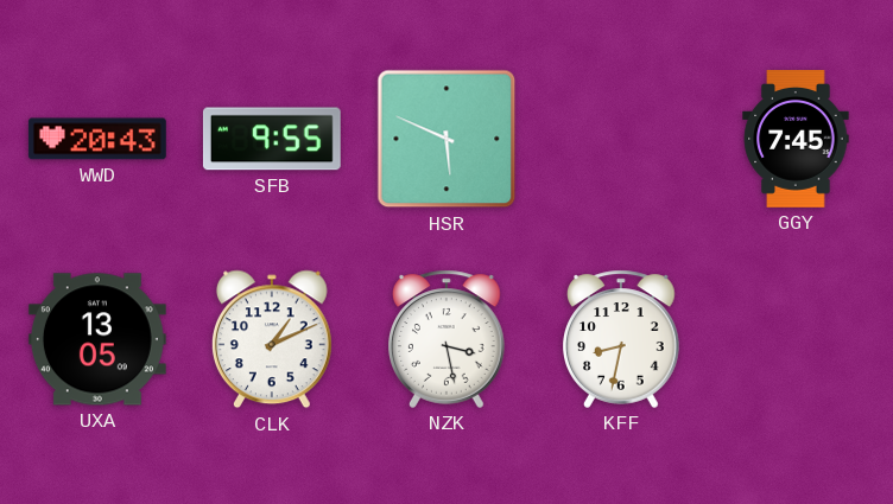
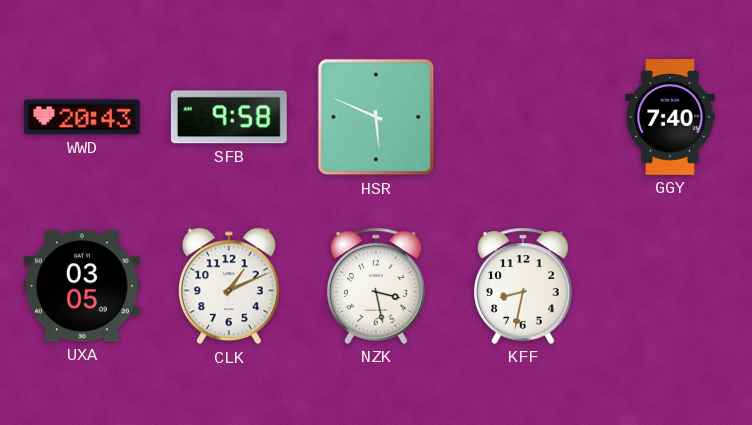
SFB: 9:55 -> 9:58
GGY: 7:45 -> 7:40
UXA: 13:05 -> 03:05
